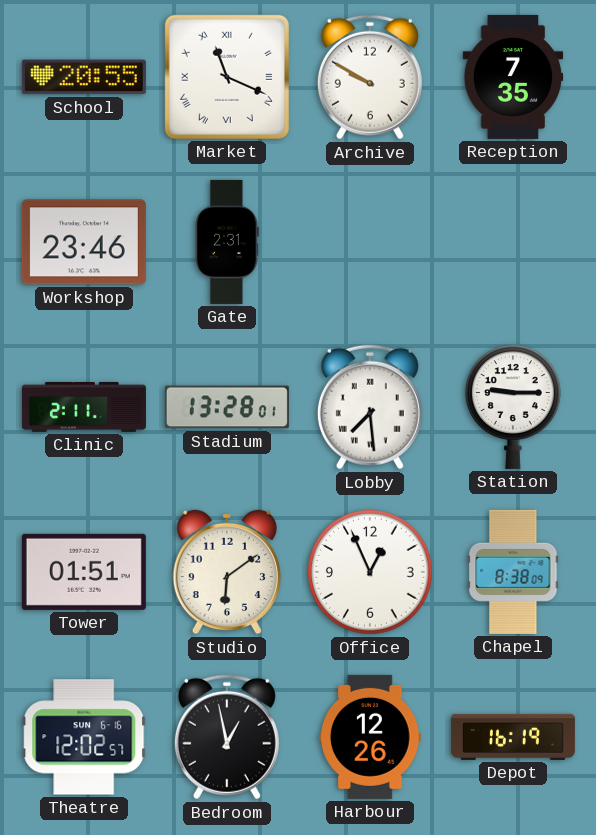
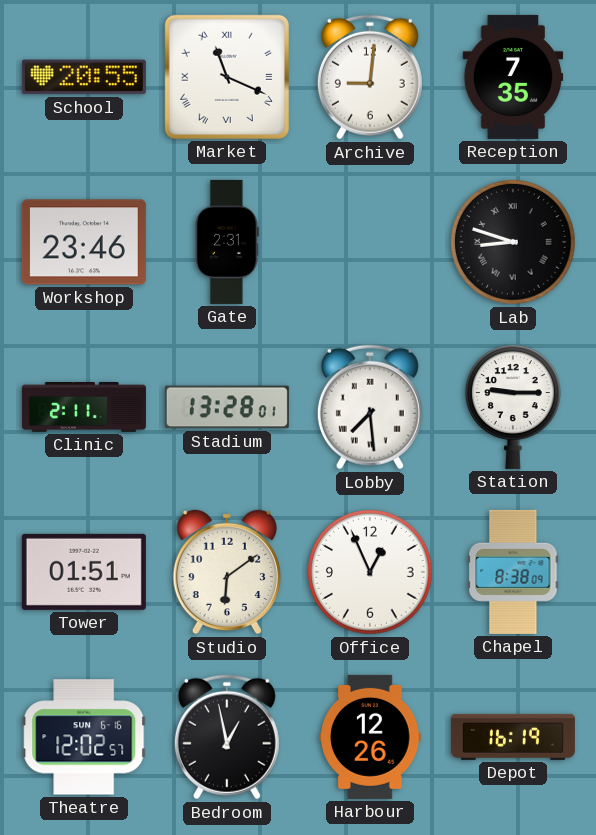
Archive: 9:50 -> 9:01
Lab: none -> 8:48
